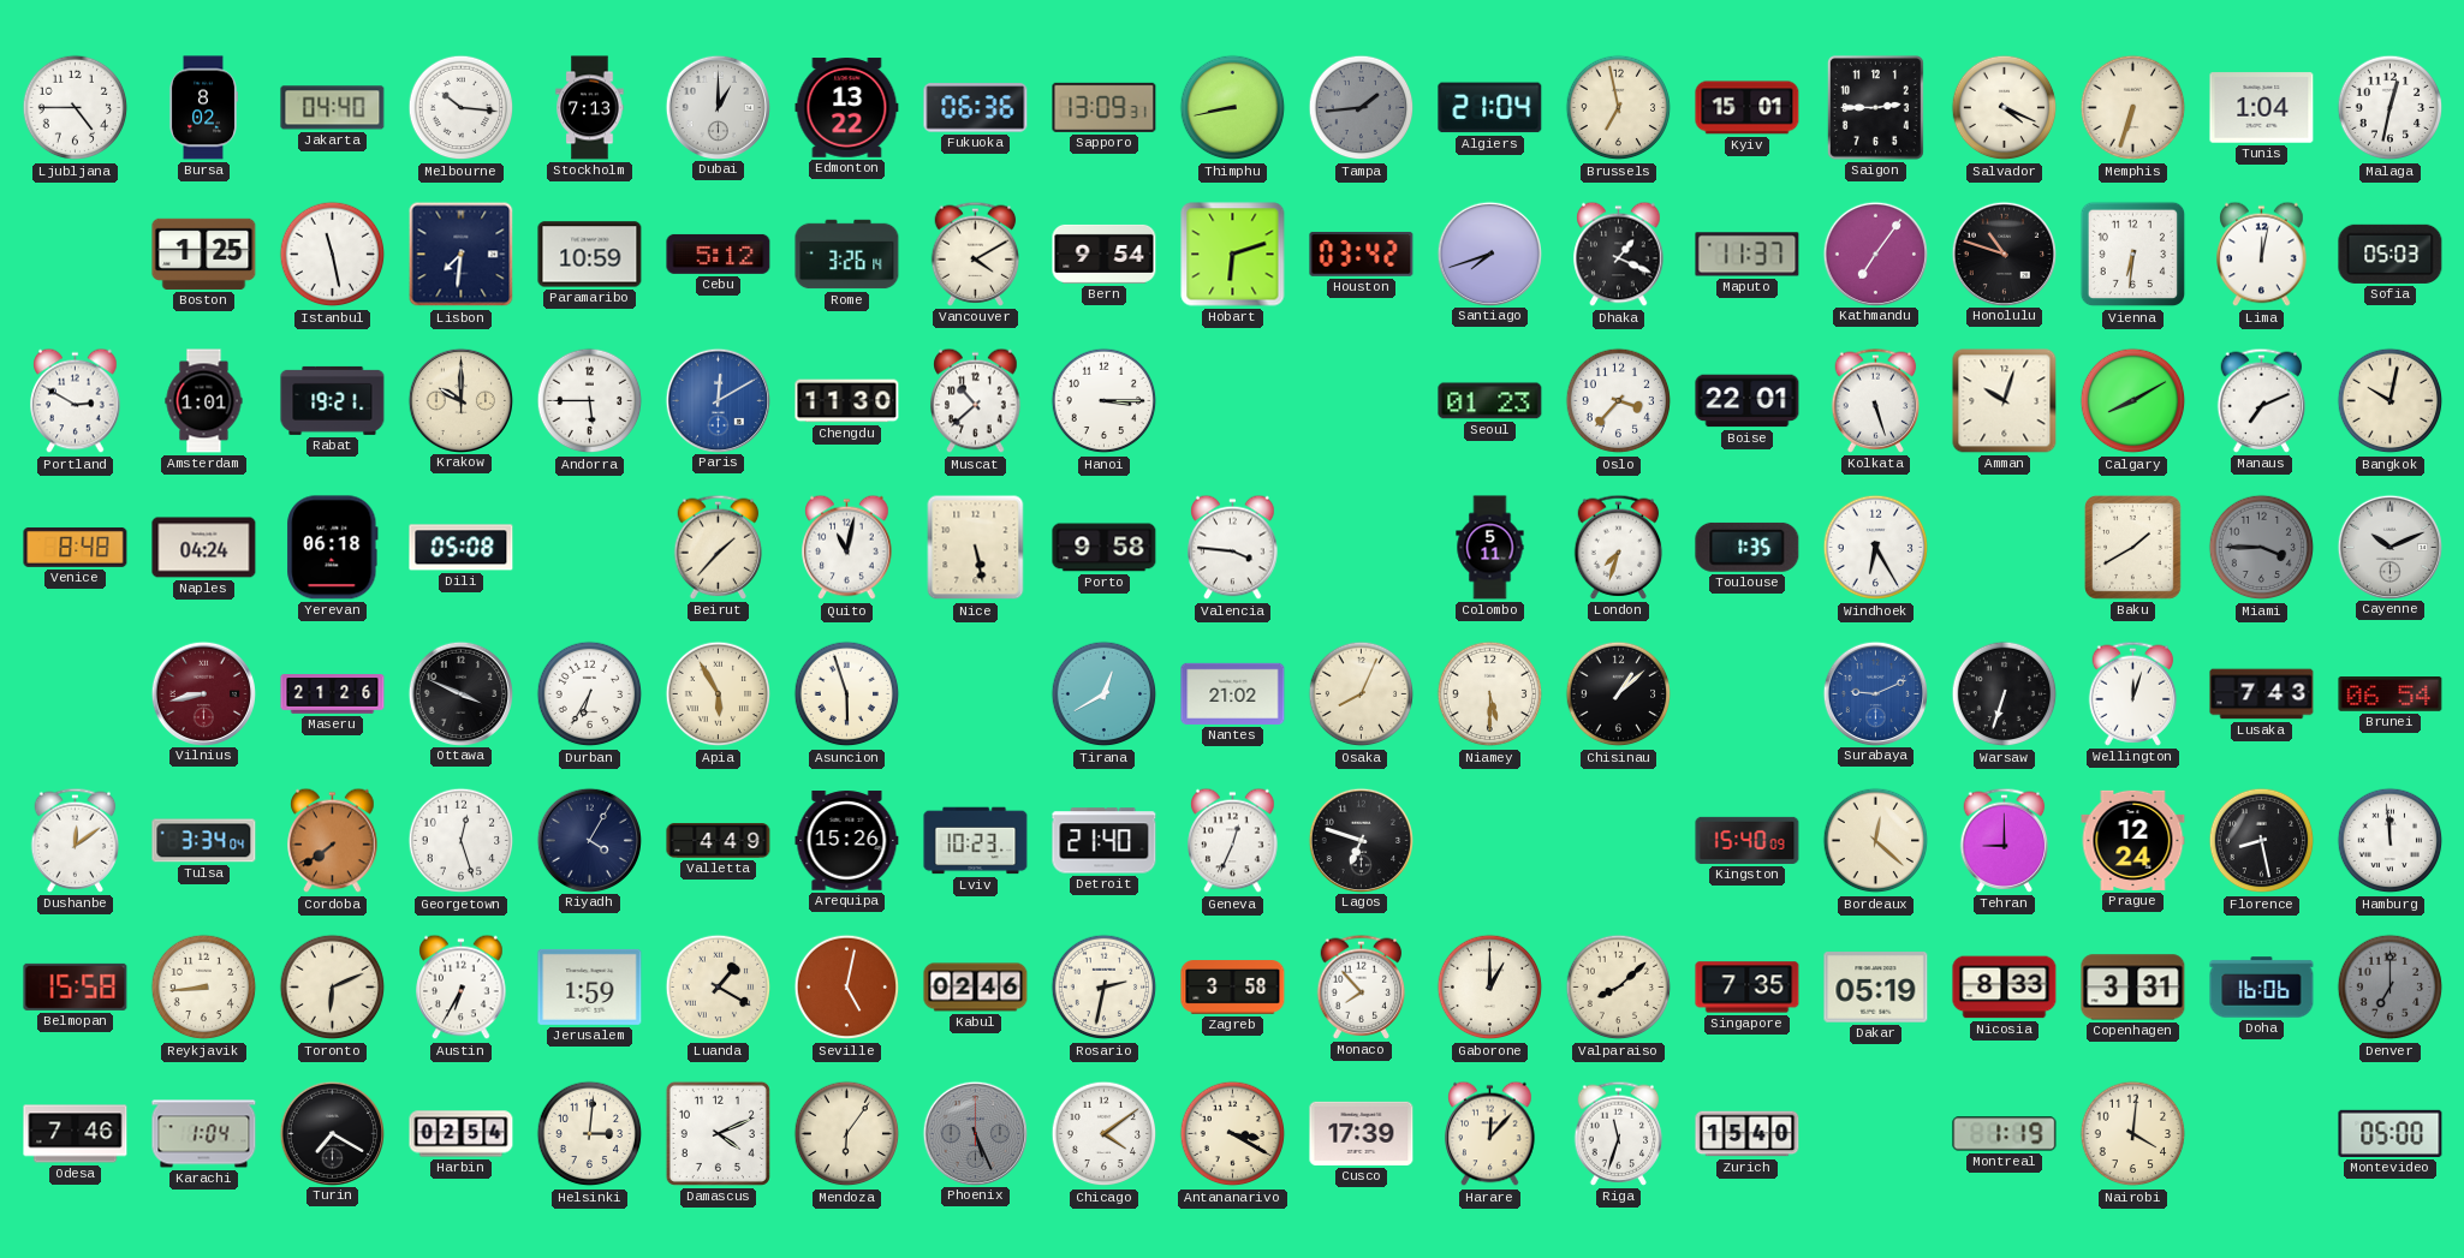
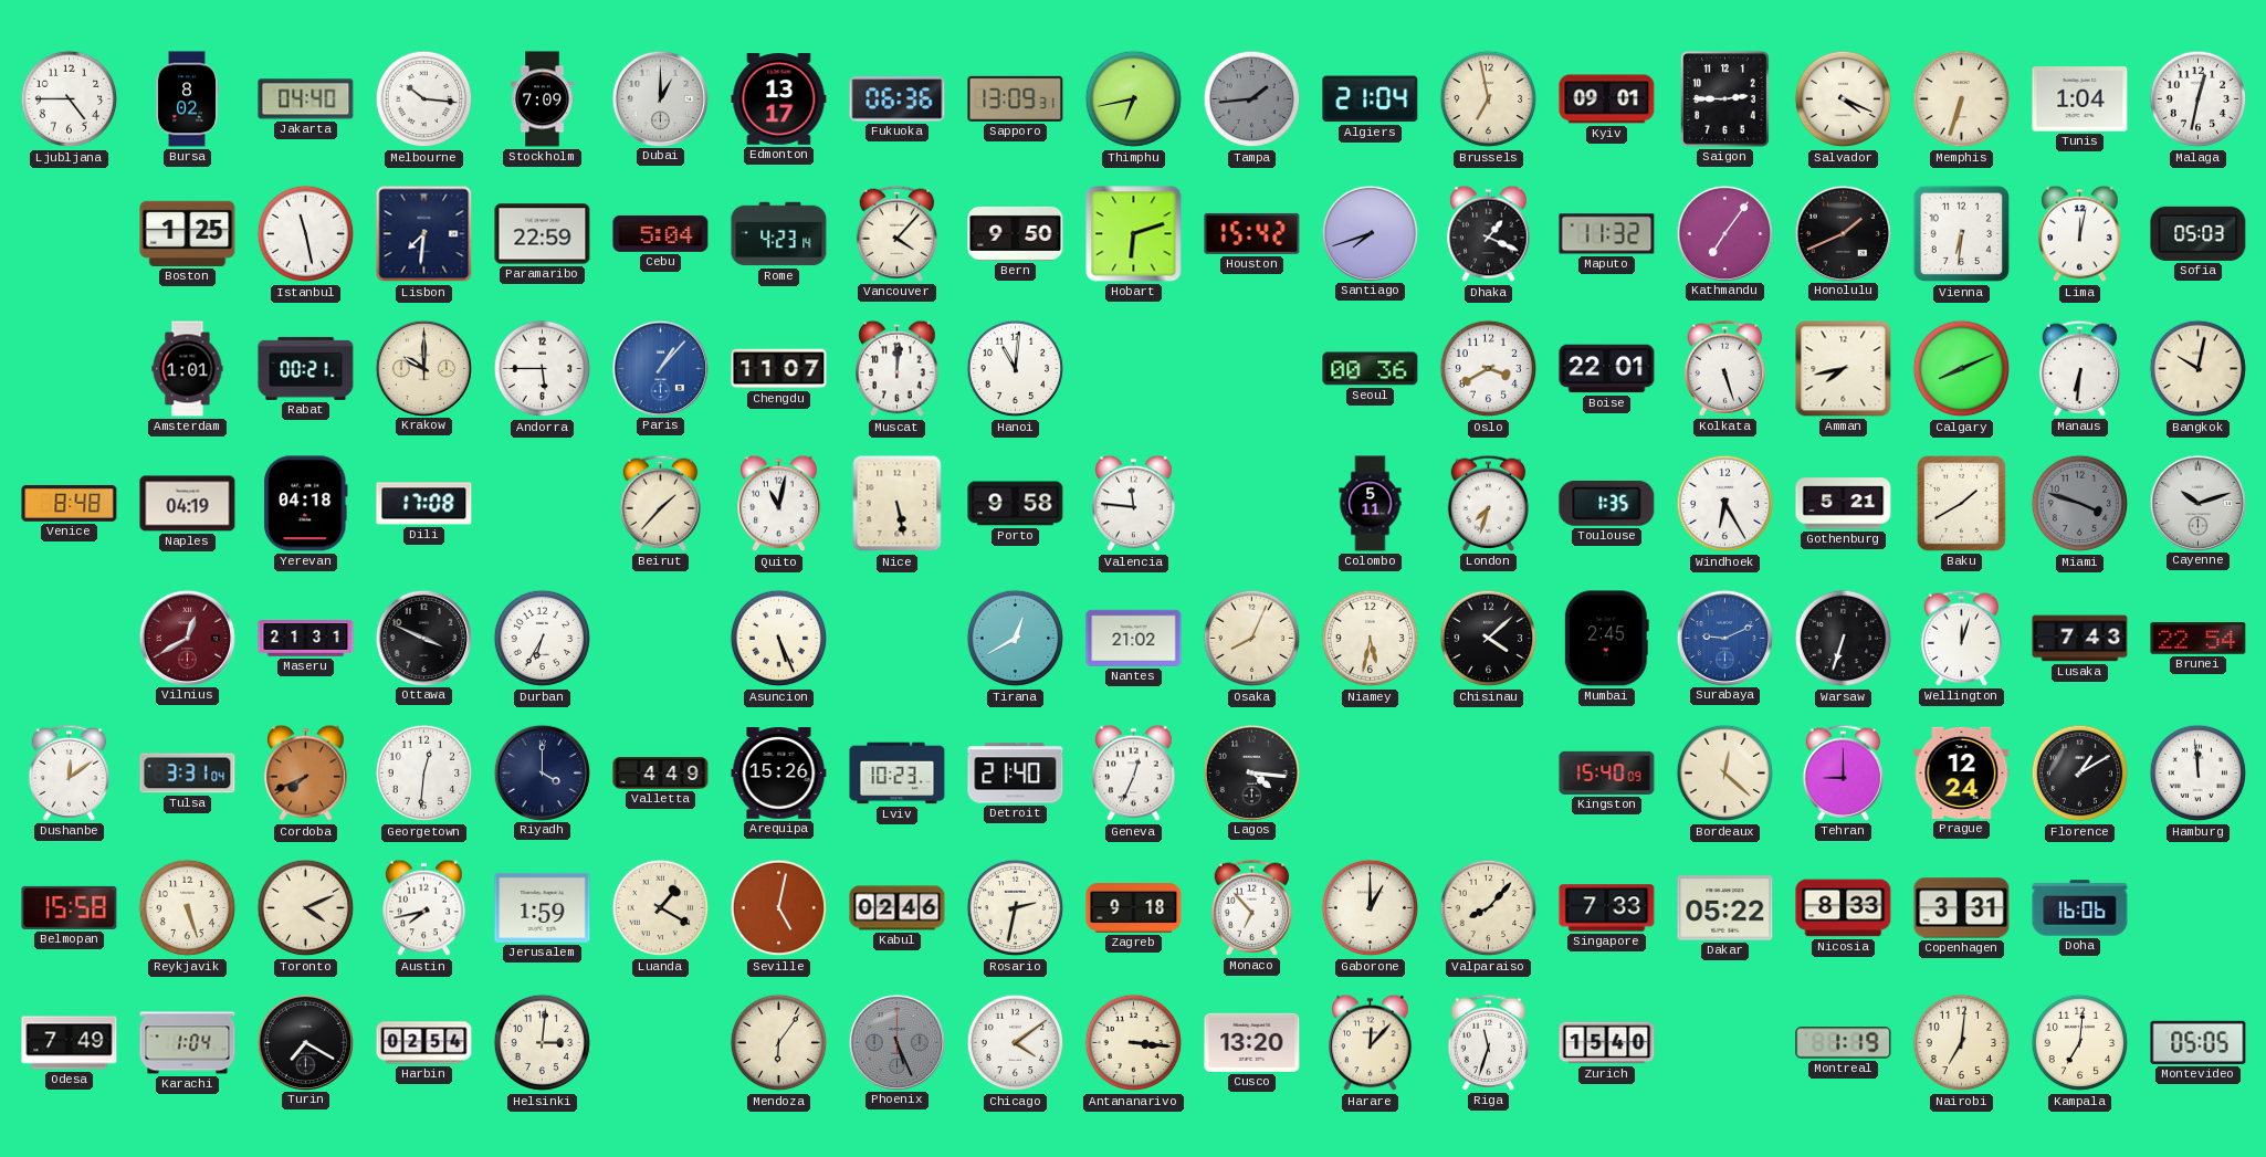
Stockholm: 7:13 -> 7:09
Edmonton: 13:22 -> 13:17
Thimphu: 8:43 -> 6:43
Kyiv: 15:01 -> 09:01
Paramaribo: 10:59 -> 22:59
Cebu: 5:12 -> 5:04
Rome: 3:26 -> 4:23
Vancouver: 4:10 -> 4:07
Bern: 9:54 -> 9:50
Houston: 03:42 -> 15:42
Maputo: 11:37 -> 11:32
Honolulu: 10:48 -> 1:41
Portland: 2:50 -> none
Rabat: 19:21 -> 00:21
Paris: 12:10 -> 1:07
Chengdu: 11:30 -> 11:07
Muscat: 10:38 -> 12:01
Hanoi: 3:15 -> 11:01
Seoul: 01:23 -> 00:36
Oslo: 3:37 -> 3:40
Amman: 10:03 -> 7:43
Calgary: 8:10 -> 8:11
Manaus: 7:11 -> 6:31
Naples: 04:24 -> 04:19
Yerevan: 06:18 -> 04:18
Dili: 05:08 -> 17:08
Valencia: 3:46 -> 11:46
Gothenburg: none -> 5:21
Miami: 3:45 -> 3:48
Cayenne: 10:11 -> 10:12
Vilnius: 8:43 -> 12:40
Maseru: 21:26 -> 21:31
Apia: 5:55 -> none
Asuncion: 5:57 -> 5:26
Niamey: 5:30 -> 5:32
Chisinau: 1:08 -> 4:08
Mumbai: none -> 2:45
Brunei: 06:54 -> 22:54
Tulsa: 3:34 -> 3:31
Cordoba: 7:39 -> 7:41
Georgetown: 12:27 -> 12:31
Riyadh: 4:05 -> 4:00
Lagos: 6:48 -> 4:16
Florence: 8:28 -> 1:10
Reykjavik: 8:44 -> 5:27
Toronto: 6:11 -> 4:11
Austin: 6:35 -> 7:43
Zagreb: 3:58 -> 9:18
Monaco: 7:53 -> 6:53
Valparaiso: 8:08 -> 8:07
Singapore: 7:35 -> 7:33
Dakar: 05:19 -> 05:22
Denver: 7:00 -> none
Odesa: 7:46 -> 7:49
Damascus: 4:11 -> none
Antananarivo: 3:20 -> 3:16
Cusco: 17:39 -> 13:20
Nairobi: 4:01 -> 7:01
Kampala: none -> 7:01
Montevideo: 05:00 -> 05:05
